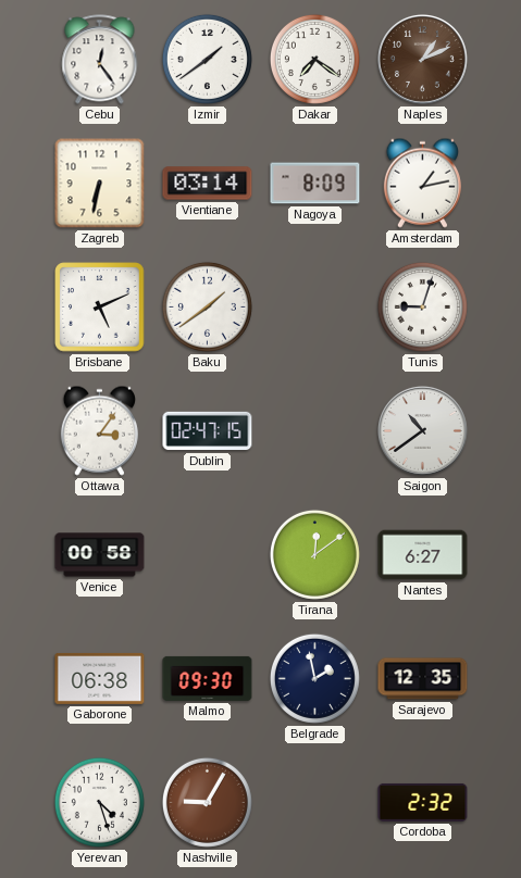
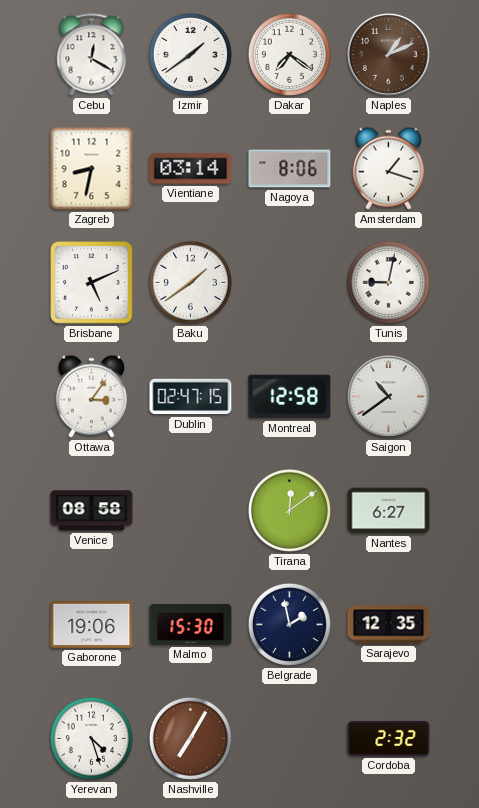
Cebu: 12:24 -> 12:20
Zagreb: 6:32 -> 8:32
Nagoya: 8:09 -> 8:06
Amsterdam: 1:13 -> 1:18
Tunis: 9:03 -> 9:02
Montreal: none -> 12:58
Venice: 00:58 -> 08:58
Gaborone: 06:38 -> 19:06
Malmo: 09:30 -> 15:30
Nashville: 9:05 -> 7:05
